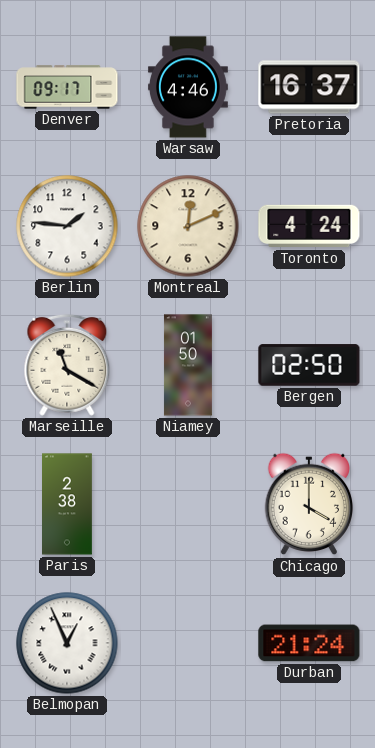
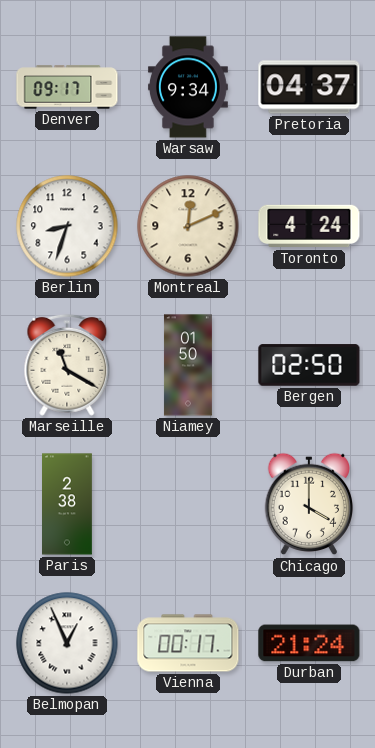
Warsaw: 4:46 -> 9:34
Pretoria: 16:37 -> 04:37
Berlin: 1:46 -> 8:33
Vienna: none -> 00:17
